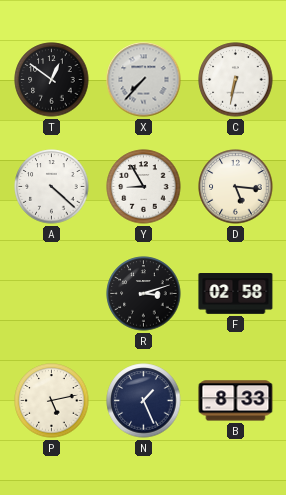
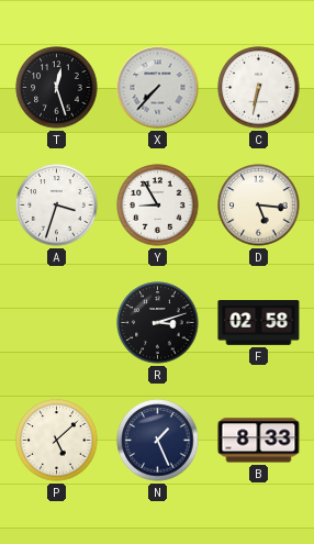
T: 12:51 -> 12:27
A: 4:22 -> 3:33
P: 5:13 -> 5:08
